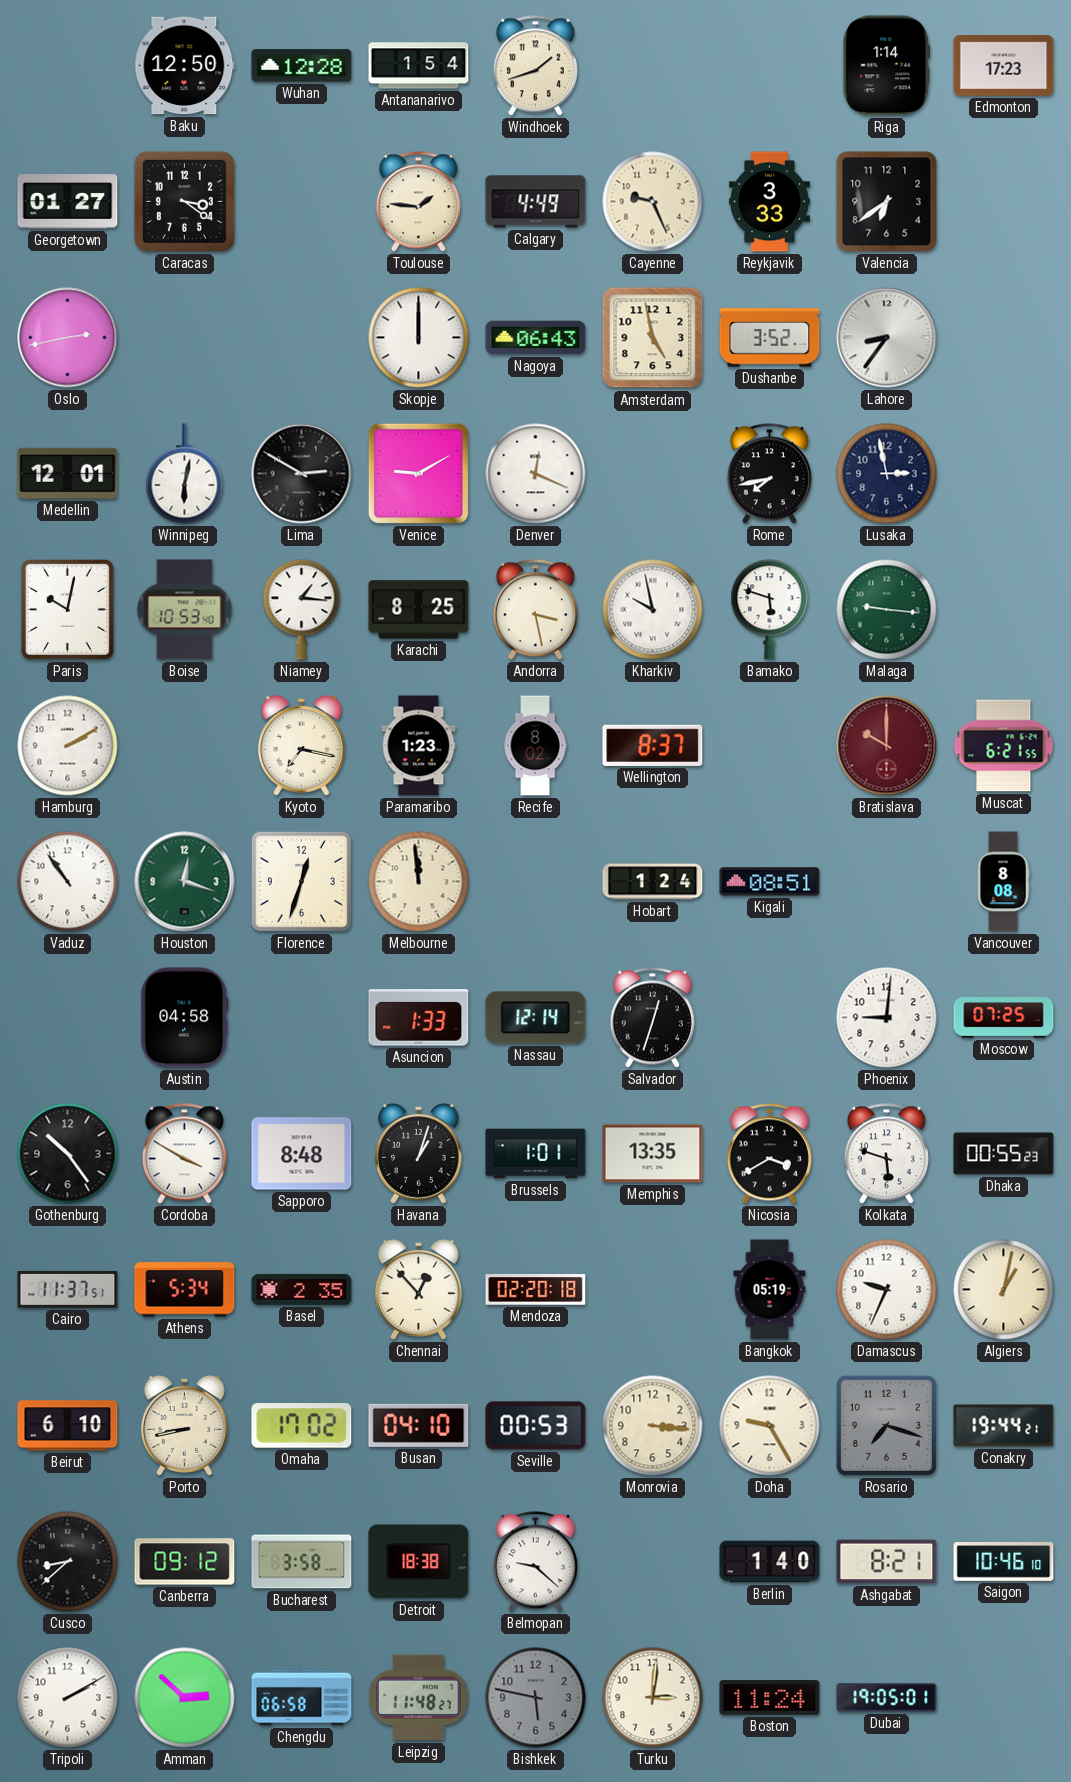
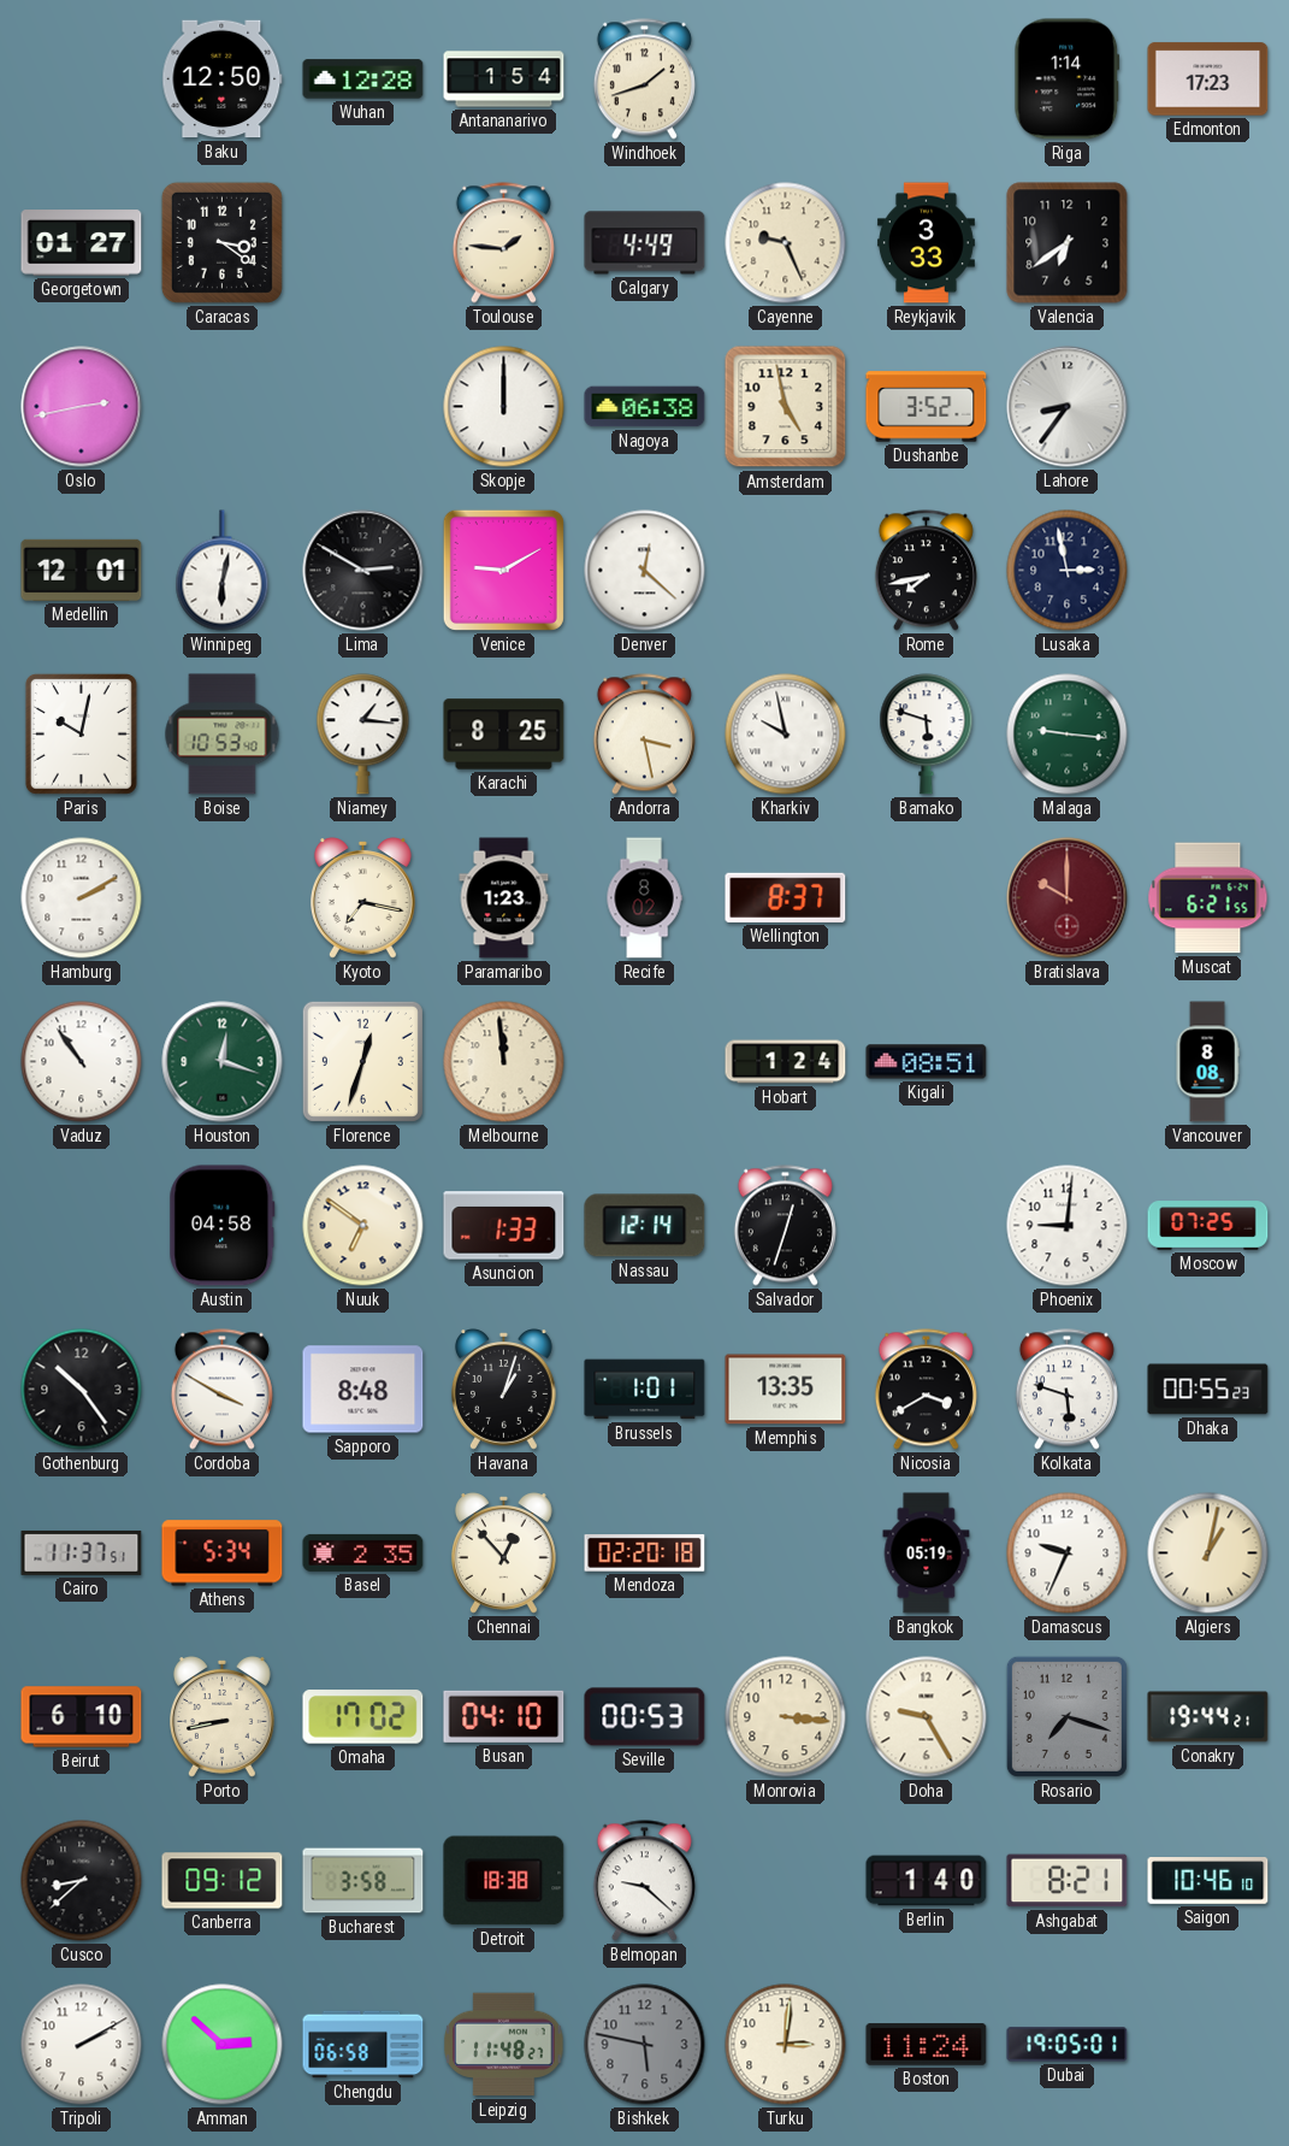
Nagoya: 06:43 -> 06:38
Denver: 12:19 -> 12:22
Nuuk: none -> 6:51
